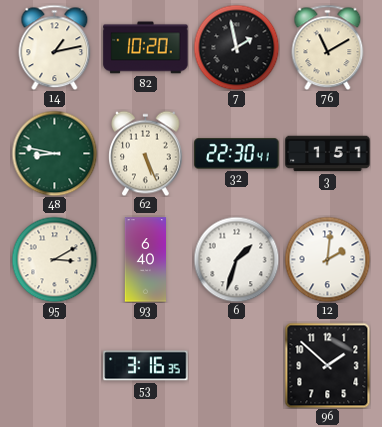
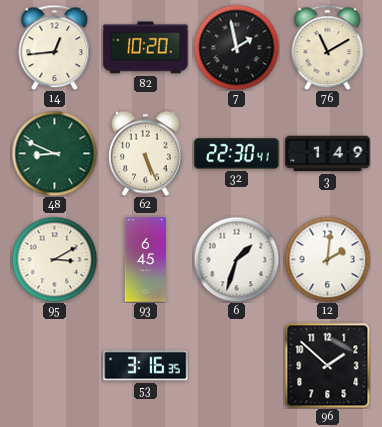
14: 1:13 -> 12:44
48: 8:47 -> 8:49
3: 1:51 -> 1:49
93: 6:40 -> 6:45
